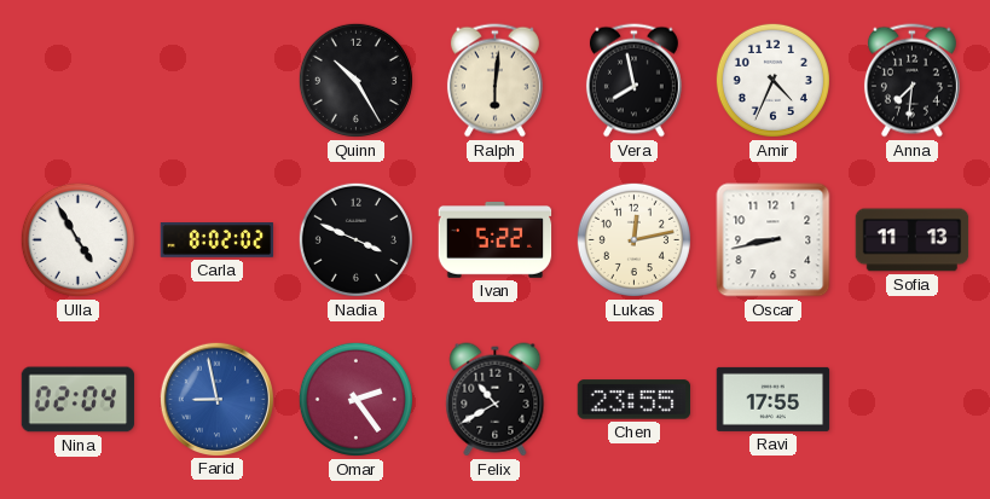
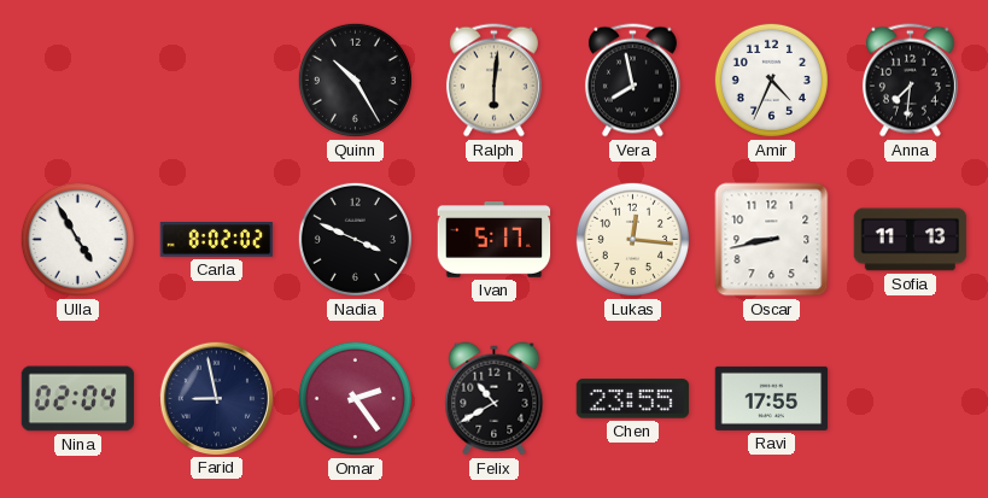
Ivan: 5:22 -> 5:17
Lukas: 12:13 -> 12:16
Farid dial: blue -> navy
